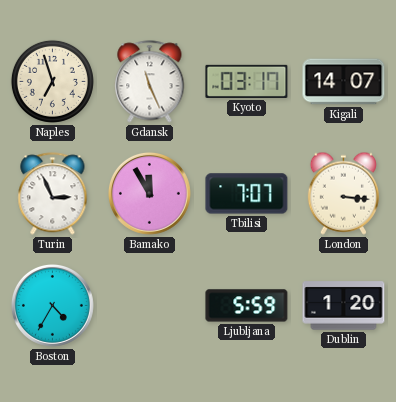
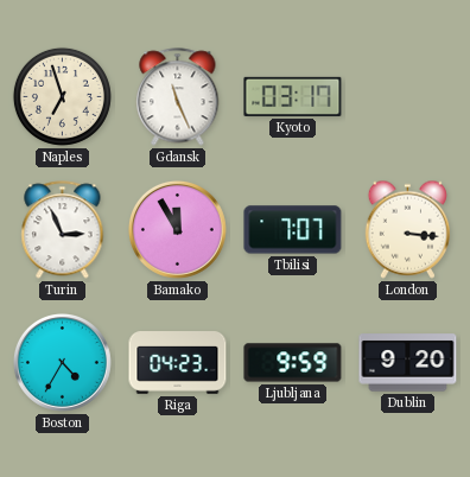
Kigali: 14:07 -> none
Riga: none -> 04:23
Ljubljana: 5:59 -> 9:59
Dublin: 1:20 -> 9:20
